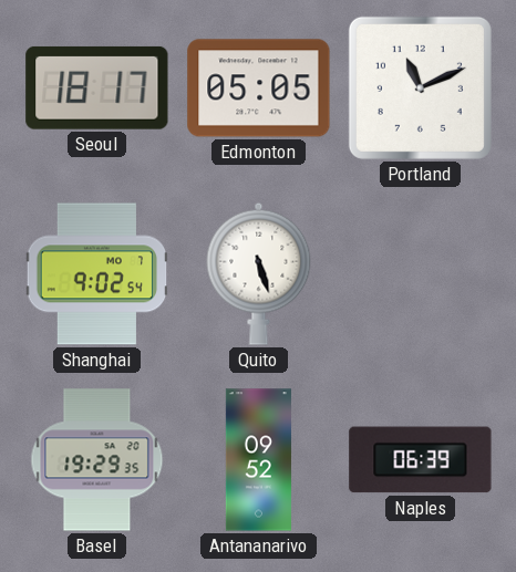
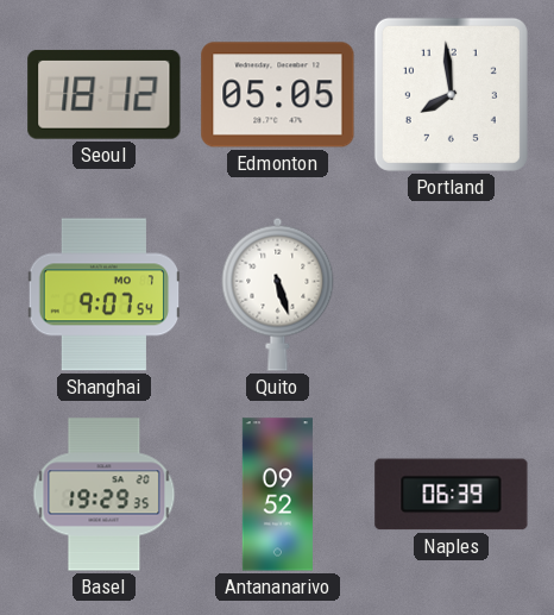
Seoul: 18:17 -> 18:12
Portland: 11:11 -> 7:59
Shanghai: 9:02 -> 9:07
